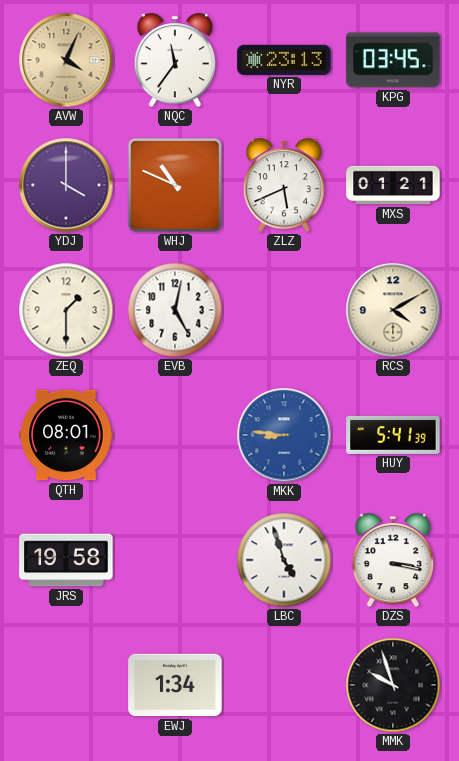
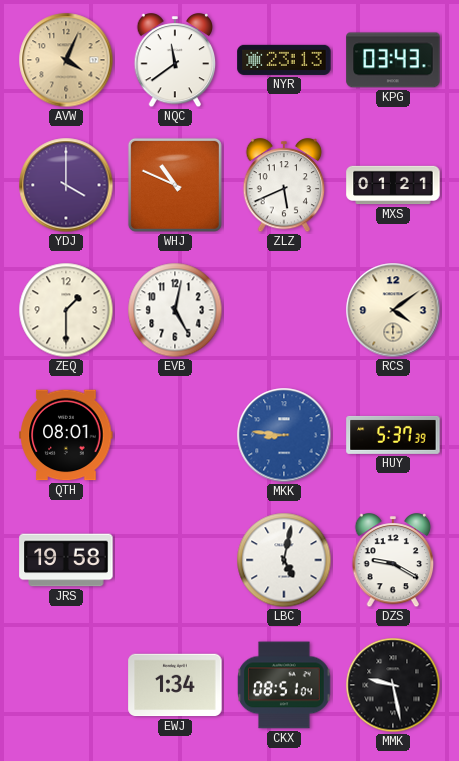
NQC: 11:36 -> 11:39
KPG: 03:45 -> 03:43
RCS: 4:10 -> 4:09
HUY: 5:41 -> 5:37
LBC: 4:57 -> 5:02
DZS: 3:17 -> 9:20
CKX: none -> 08:51
MMK: 9:57 -> 9:28
